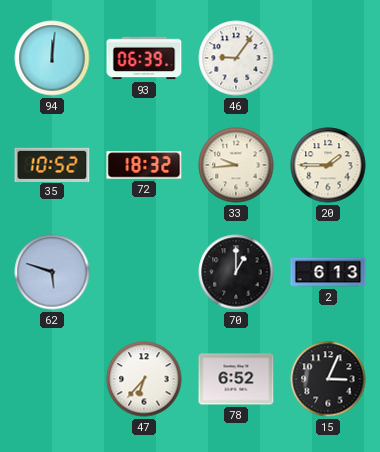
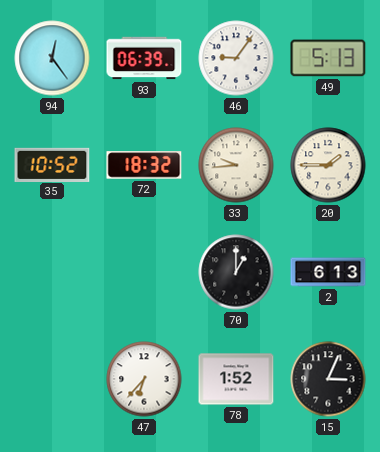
94: 12:01 -> 12:24
49: none -> 5:13
62: 5:48 -> none
78: 6:52 -> 1:52
